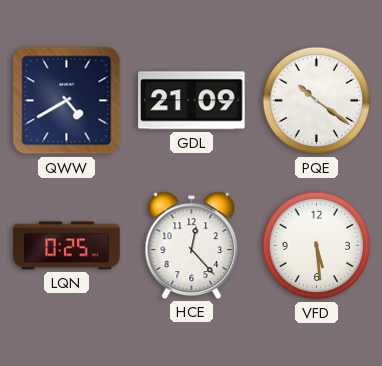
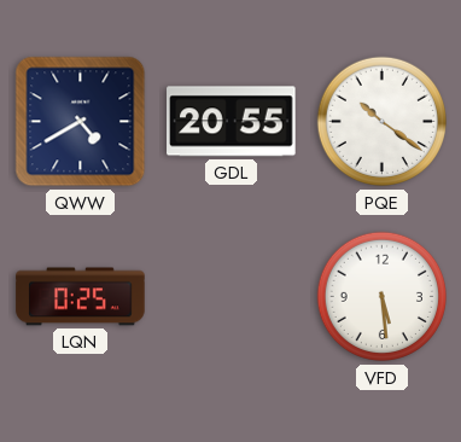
GDL: 21:09 -> 20:55
HCE: 12:23 -> none
